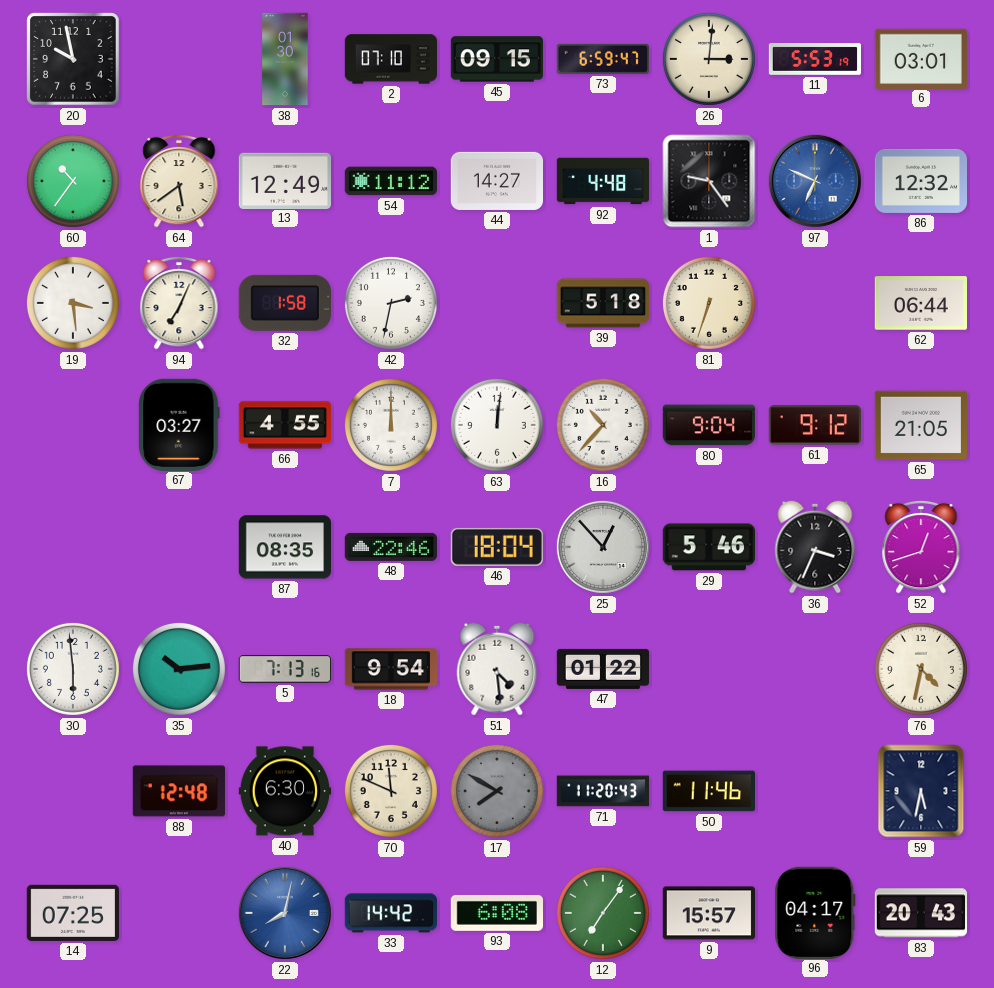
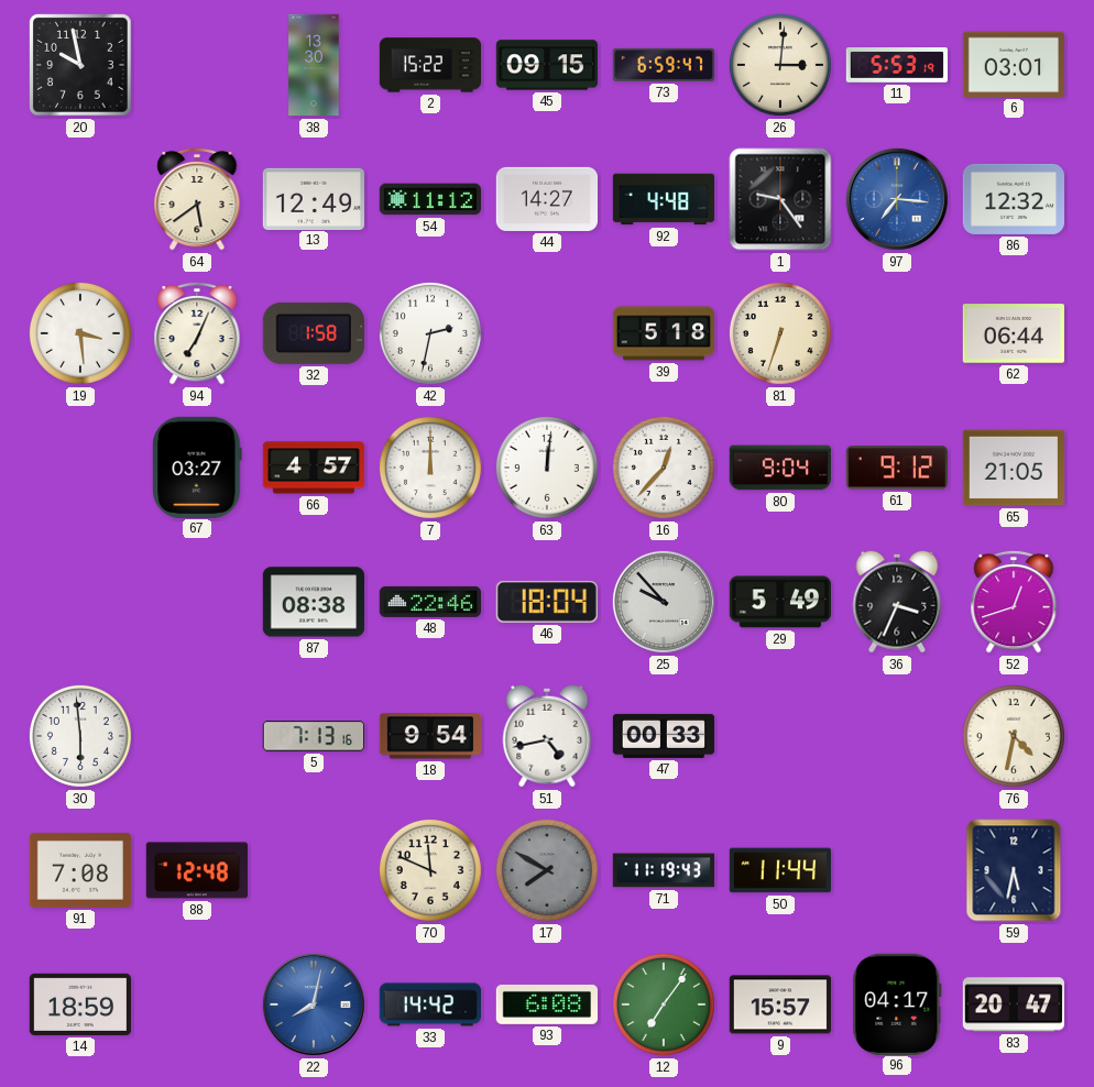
38: 01:30 -> 13:30
2: 07:10 -> 15:22
60: 10:36 -> none
97: 6:49 -> 7:16
66: 4:55 -> 4:57
16: 10:37 -> 12:37
87: 08:35 -> 08:38
25: 12:53 -> 9:53
29: 5:46 -> 5:49
35: 10:14 -> none
51: 4:29 -> 4:43
47: 01:22 -> 00:33
91: none -> 7:08
40: 6:30 -> none
71: 11:20 -> 11:19
50: 11:46 -> 11:44
14: 07:25 -> 18:59
83: 20:43 -> 20:47
